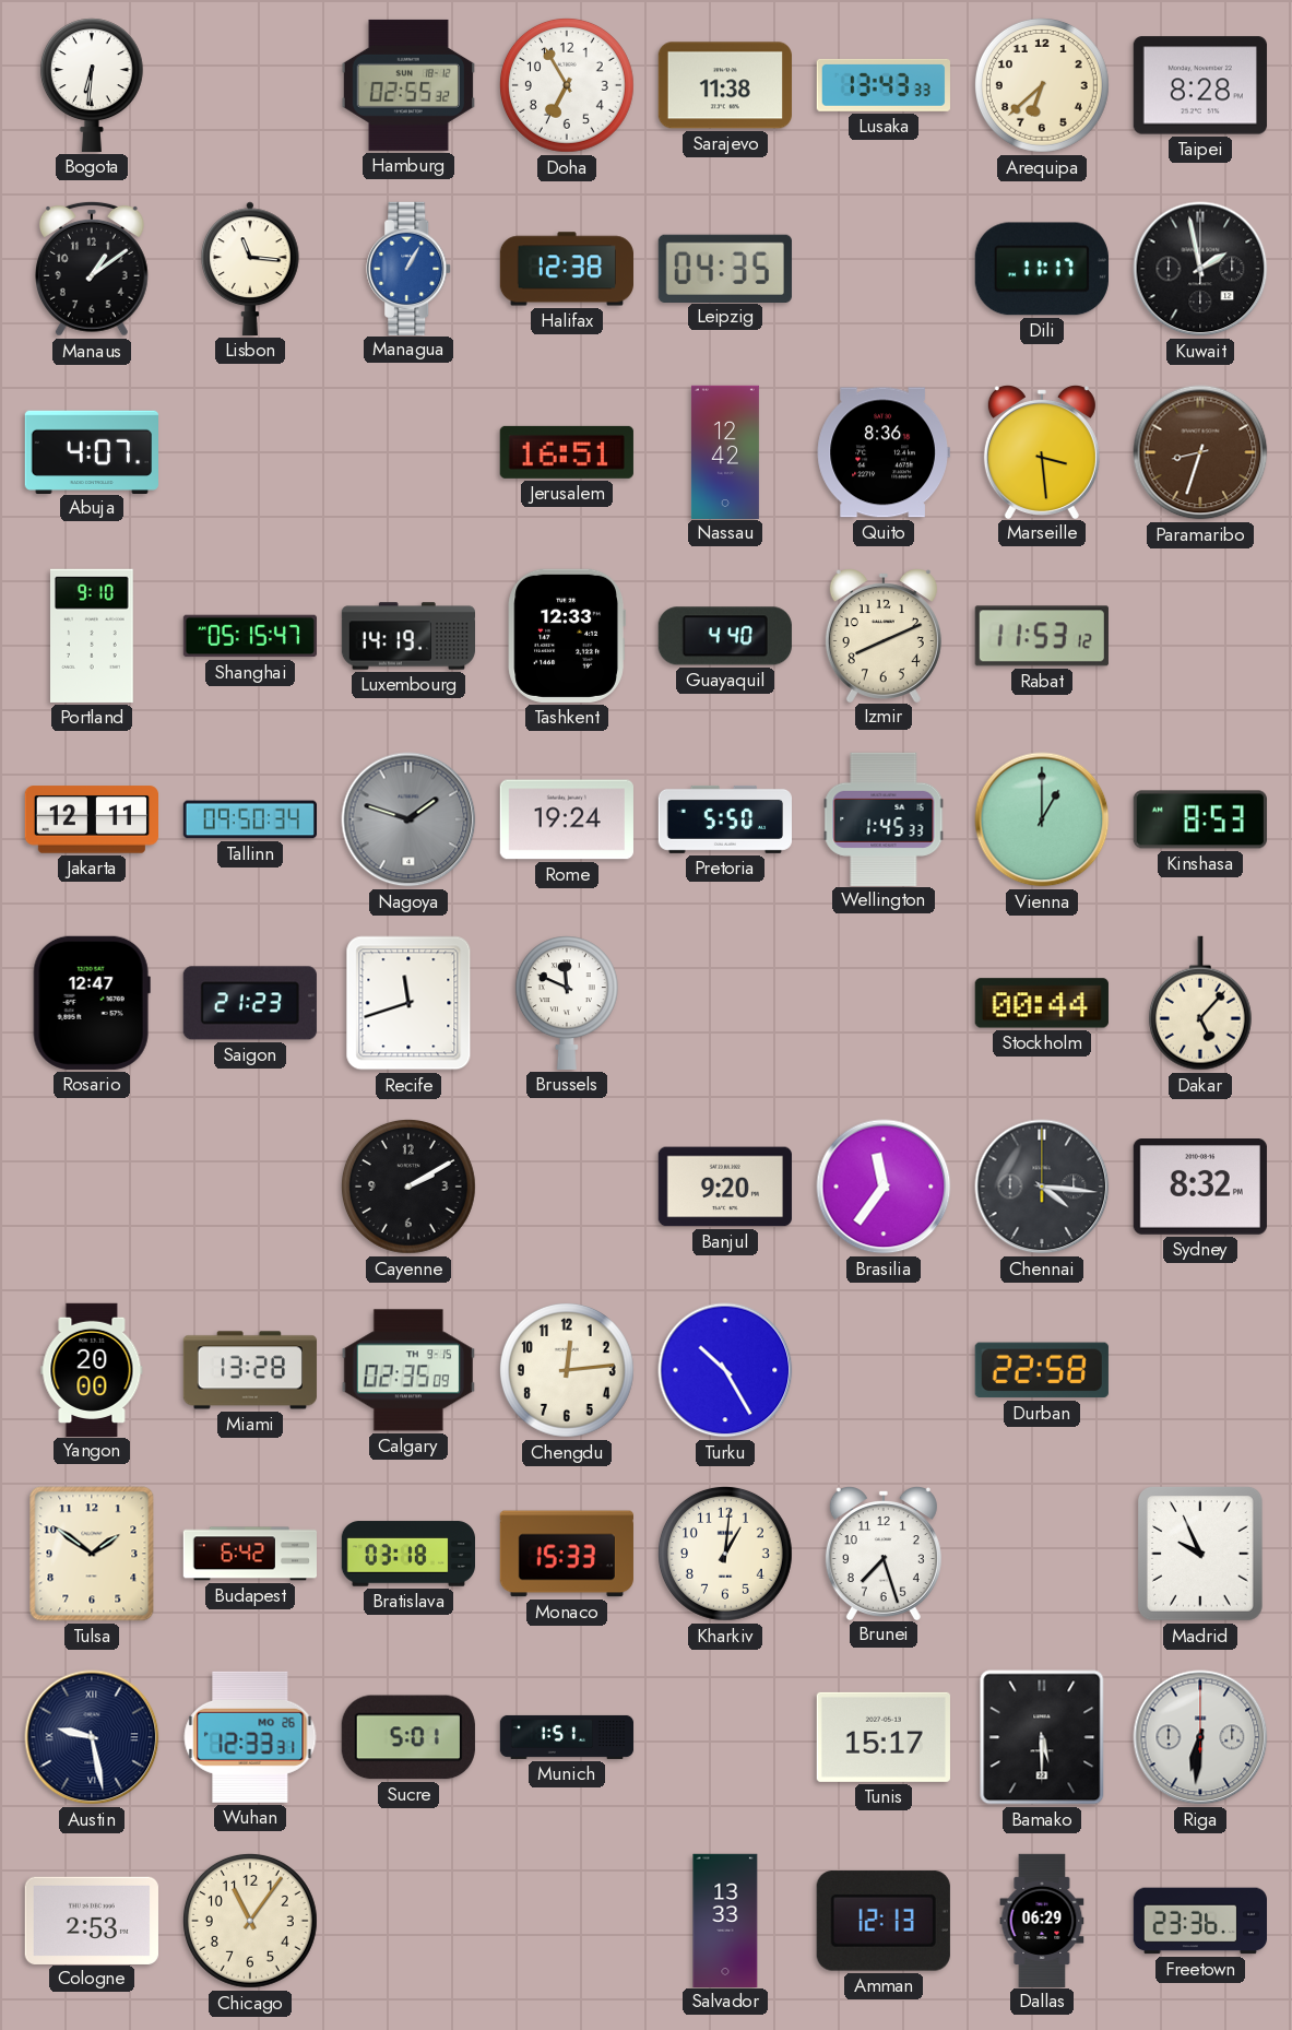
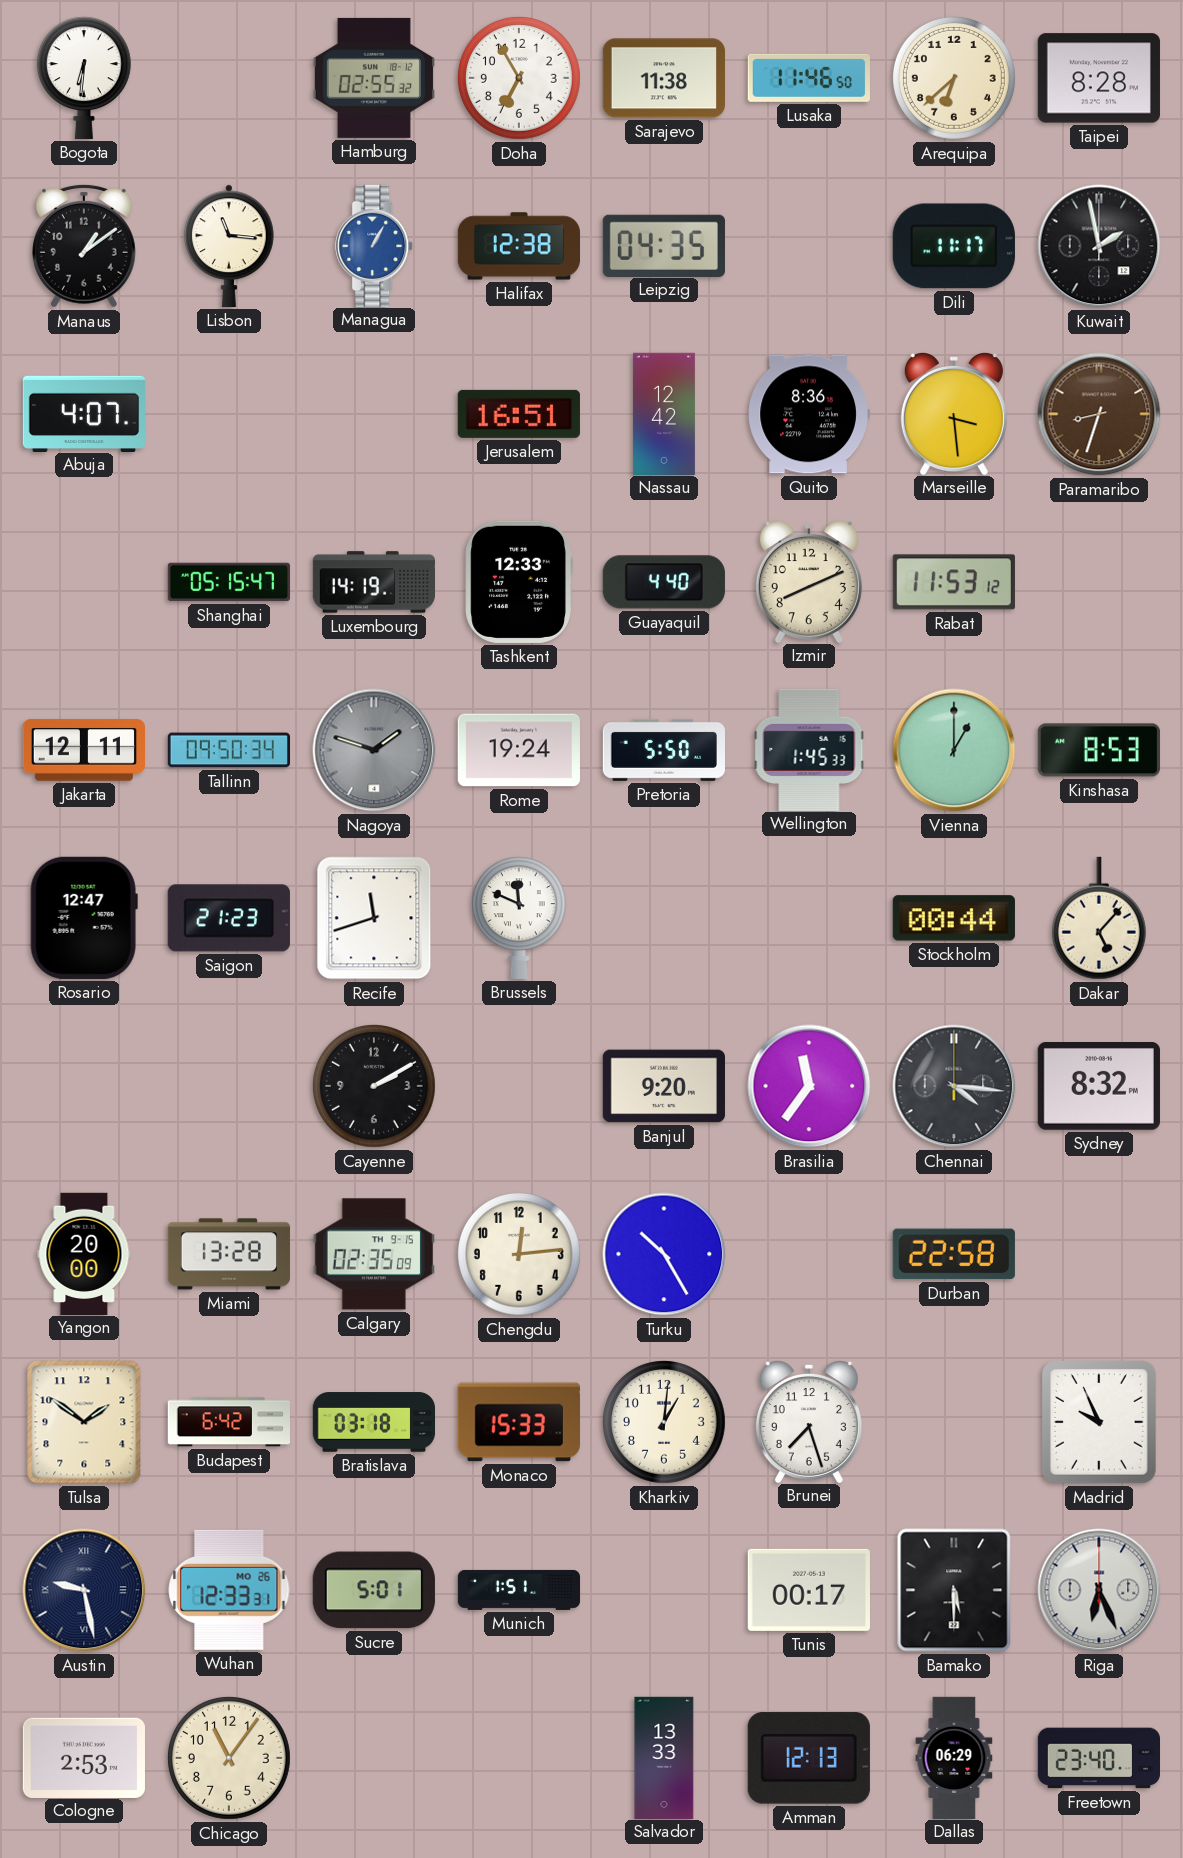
Lusaka: 13:43 -> 11:46
Portland: 9:10 -> none
Tunis: 15:17 -> 00:17
Riga: 6:31 -> 6:26
Freetown: 23:36 -> 23:40
